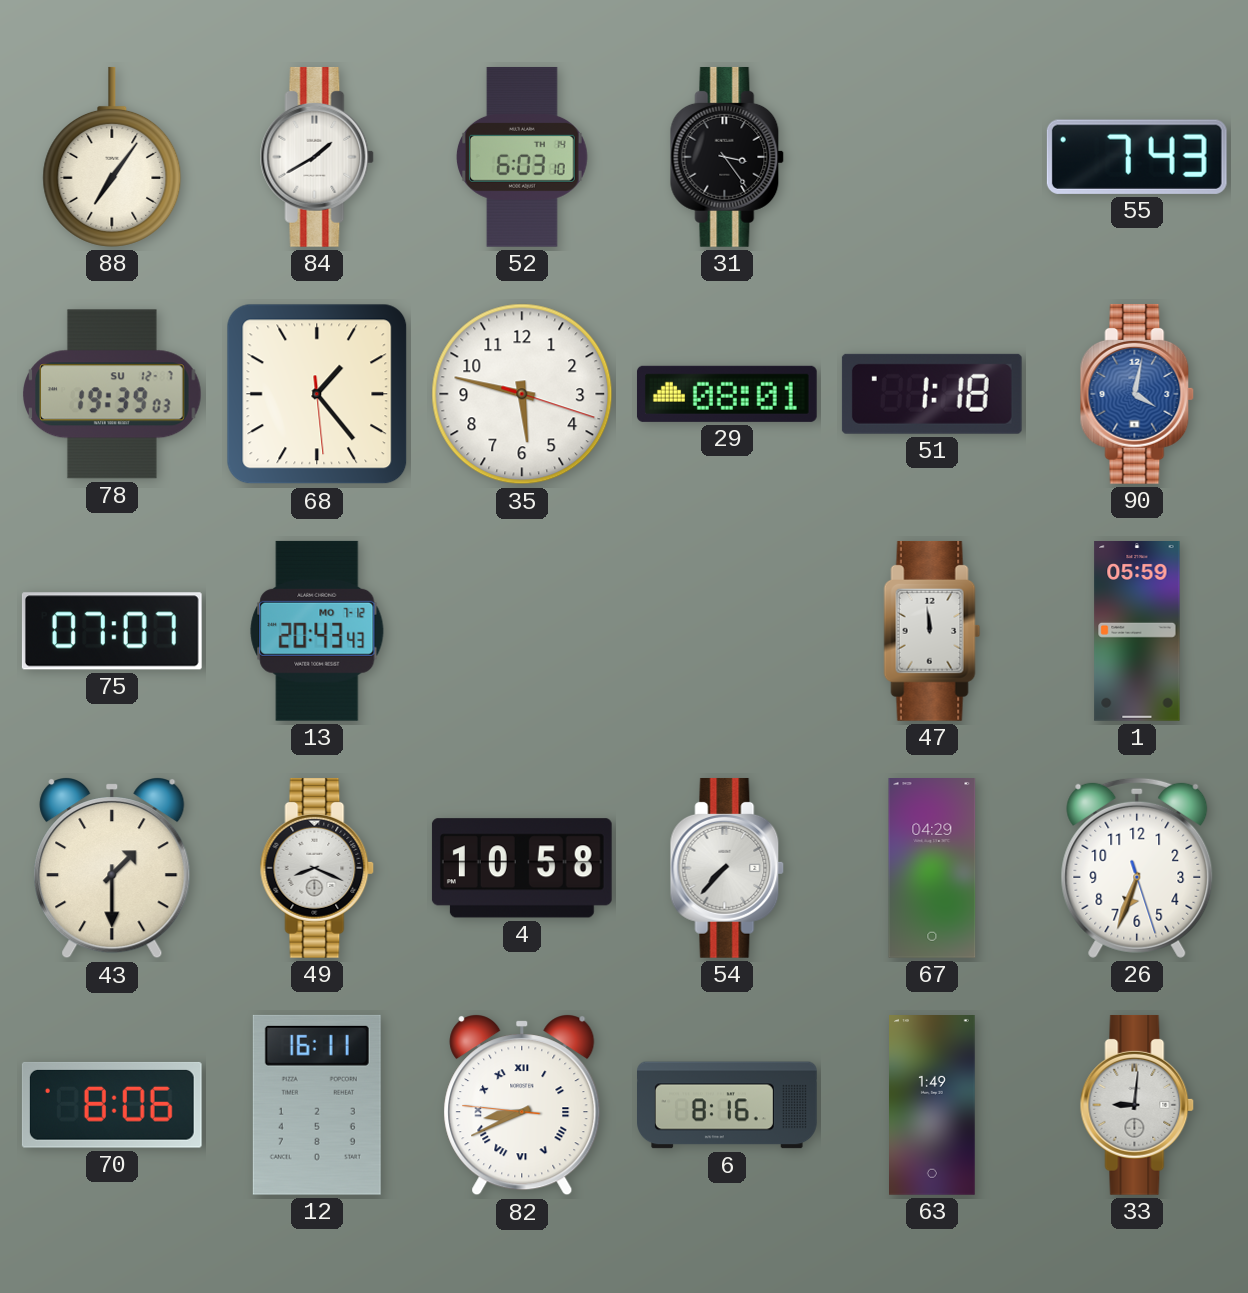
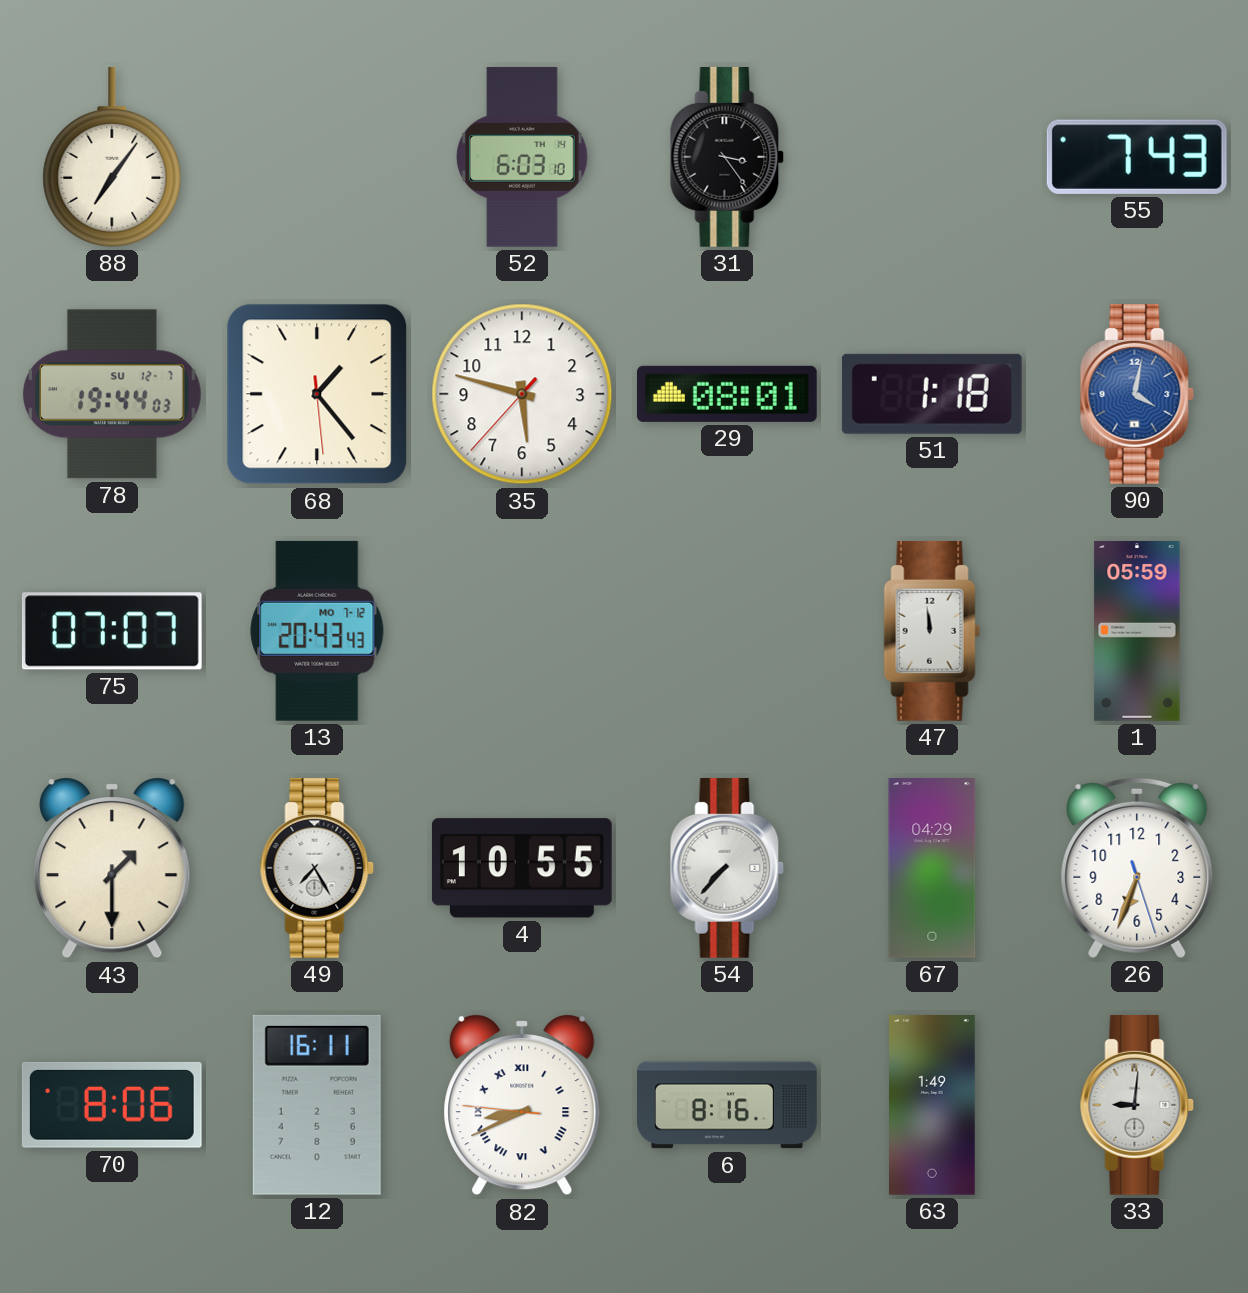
84: 1:40 -> none
78: 19:39 -> 19:44
35: 5:47:18 -> 5:47:37
49: 8:19 -> 7:25
4: 10:58 -> 10:55
